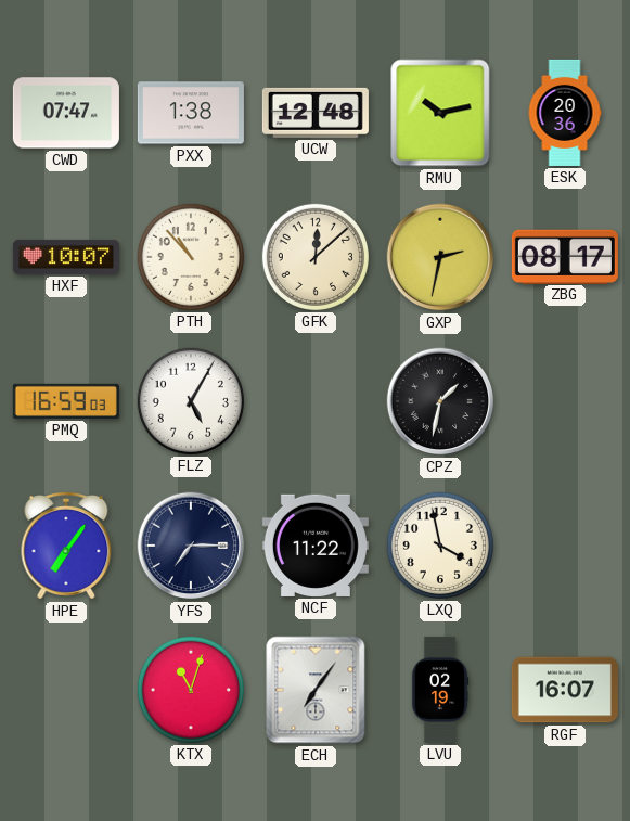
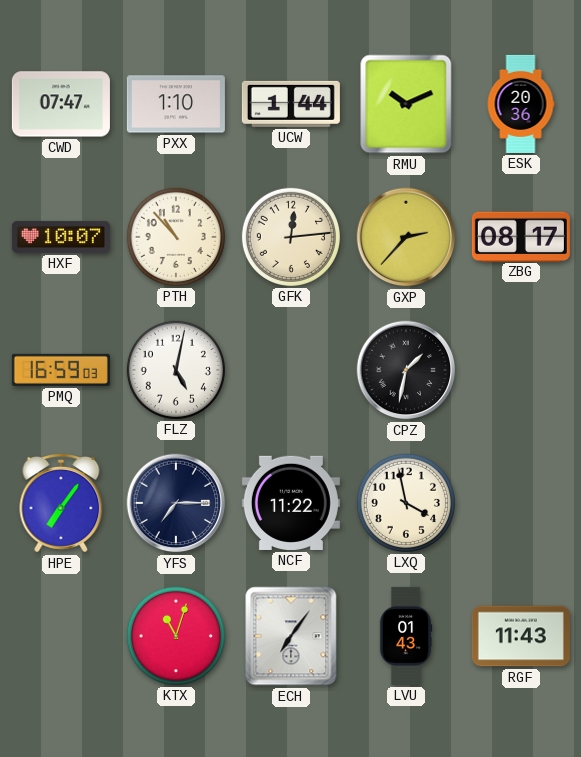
PXX: 1:38 -> 1:10
UCW: 12:48 -> 1:44
RMU: 10:13 -> 10:11
GFK: 12:08 -> 12:14
GXP: 2:32 -> 2:37
FLZ: 5:05 -> 5:02
LVU: 02:19 -> 01:43
RGF: 16:07 -> 11:43
